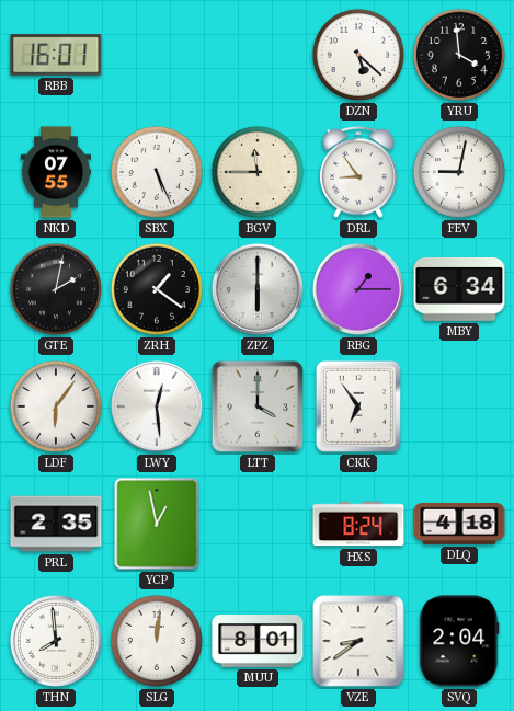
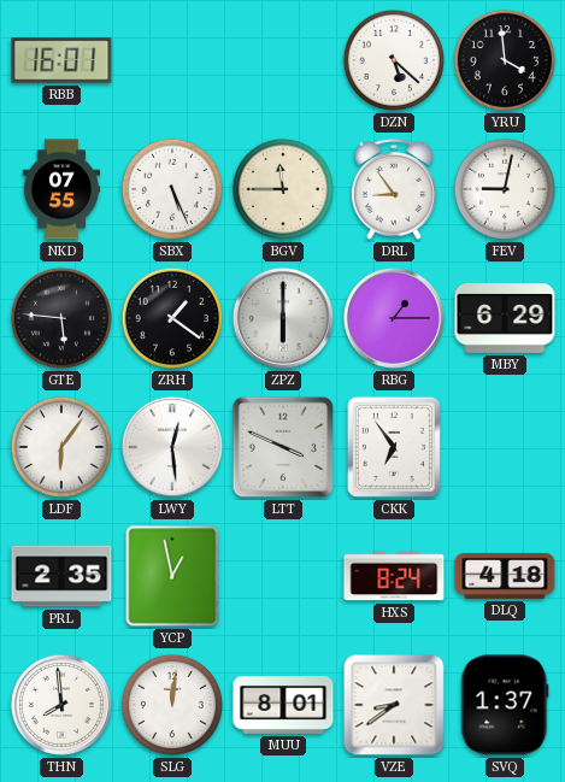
GTE: 2:02 -> 5:46
MBY: 6:34 -> 6:29
LTT: 4:00 -> 3:49
SVQ: 2:04 -> 1:37
